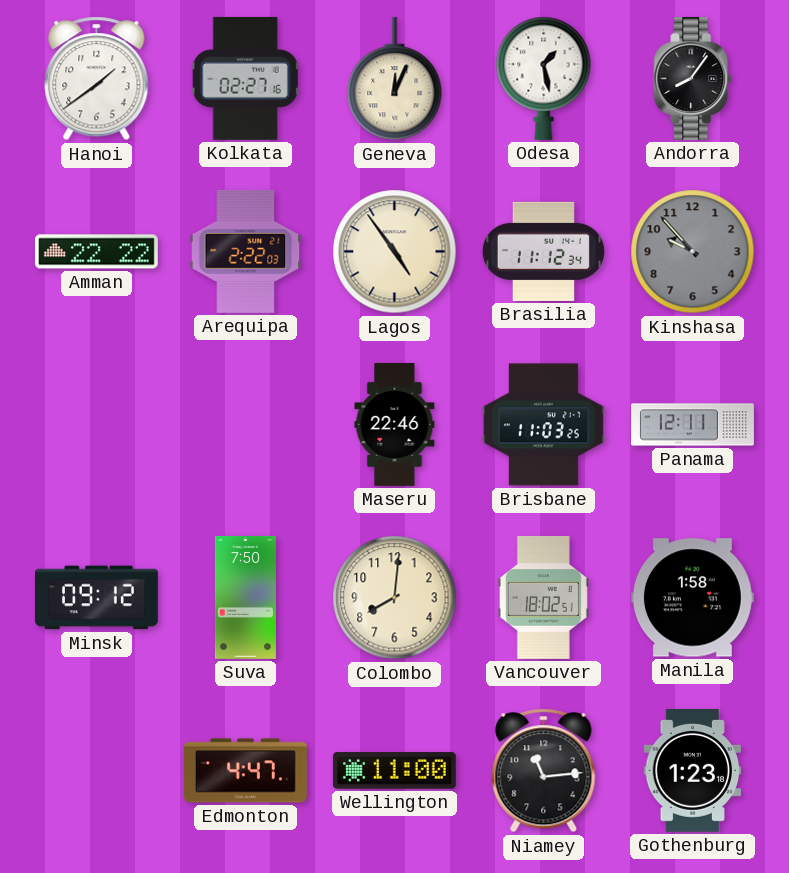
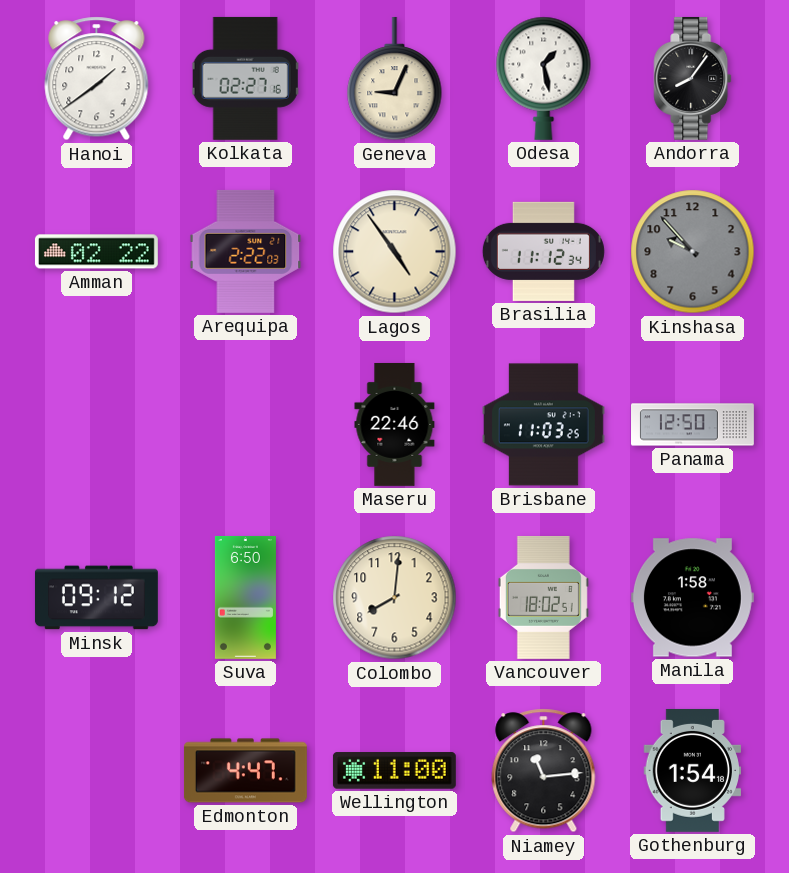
Geneva: 12:04 -> 9:04
Amman: 22:22 -> 02:22
Panama: 12:11 -> 12:50
Suva: 7:50 -> 6:50
Gothenburg: 1:23 -> 1:54
